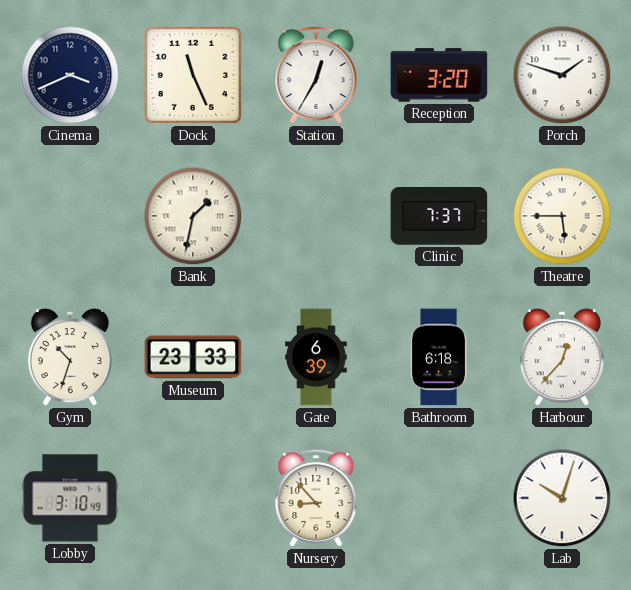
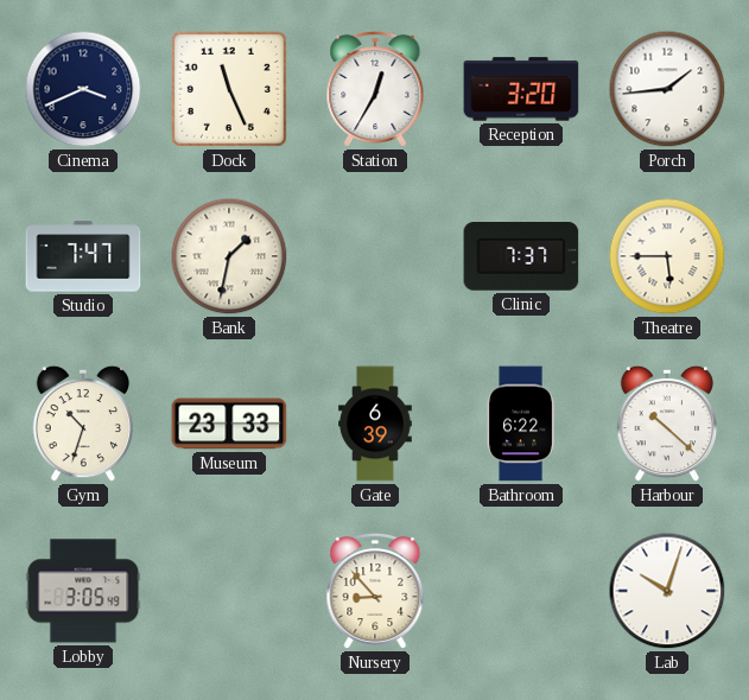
Porch: 1:48 -> 1:44
Studio: none -> 7:47
Bathroom: 6:18 -> 6:22
Harbour: 12:37 -> 10:22
Lobby: 3:10 -> 3:05
